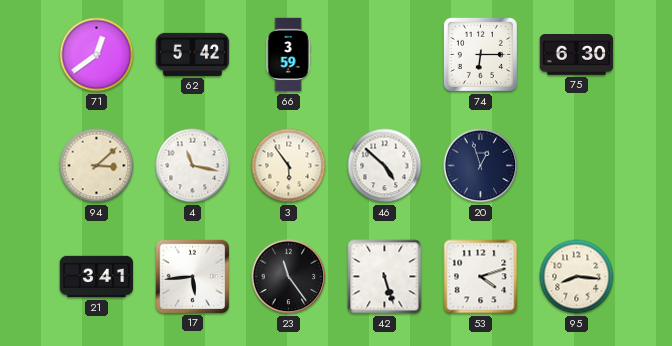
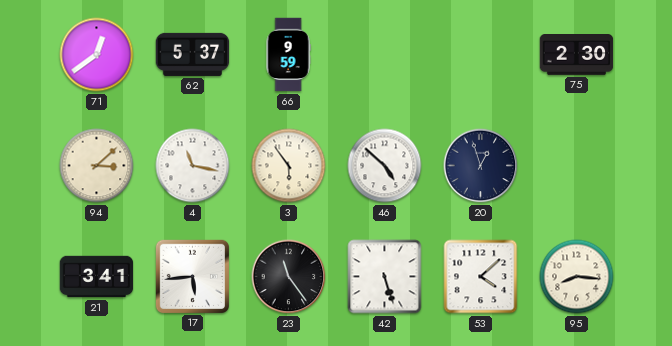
62: 5:42 -> 5:37
66: 3:59 -> 9:59
74: 6:15 -> none
75: 6:30 -> 2:30
53: 4:12 -> 4:08
